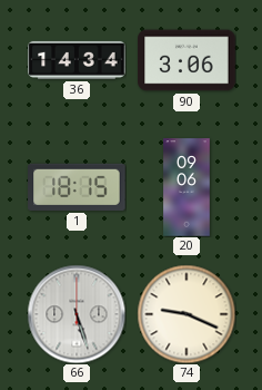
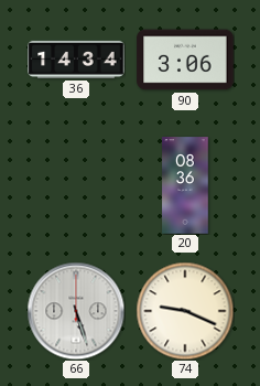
1: 18:15 -> none
20: 09:06 -> 08:36
